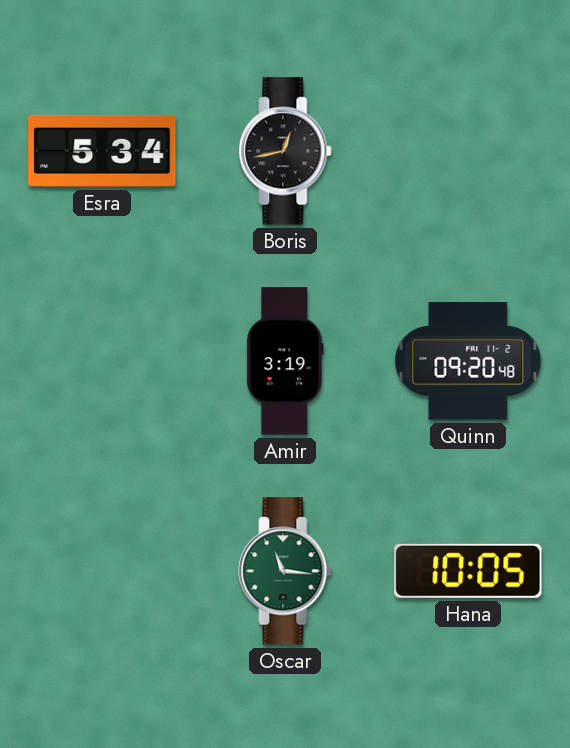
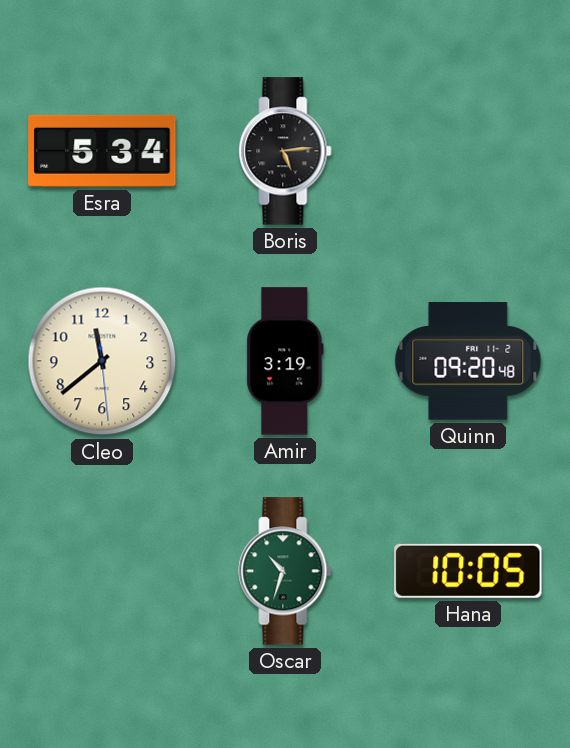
Boris: 12:43 -> 5:14
Cleo: none -> 11:38
Oscar: 11:16 -> 10:33
